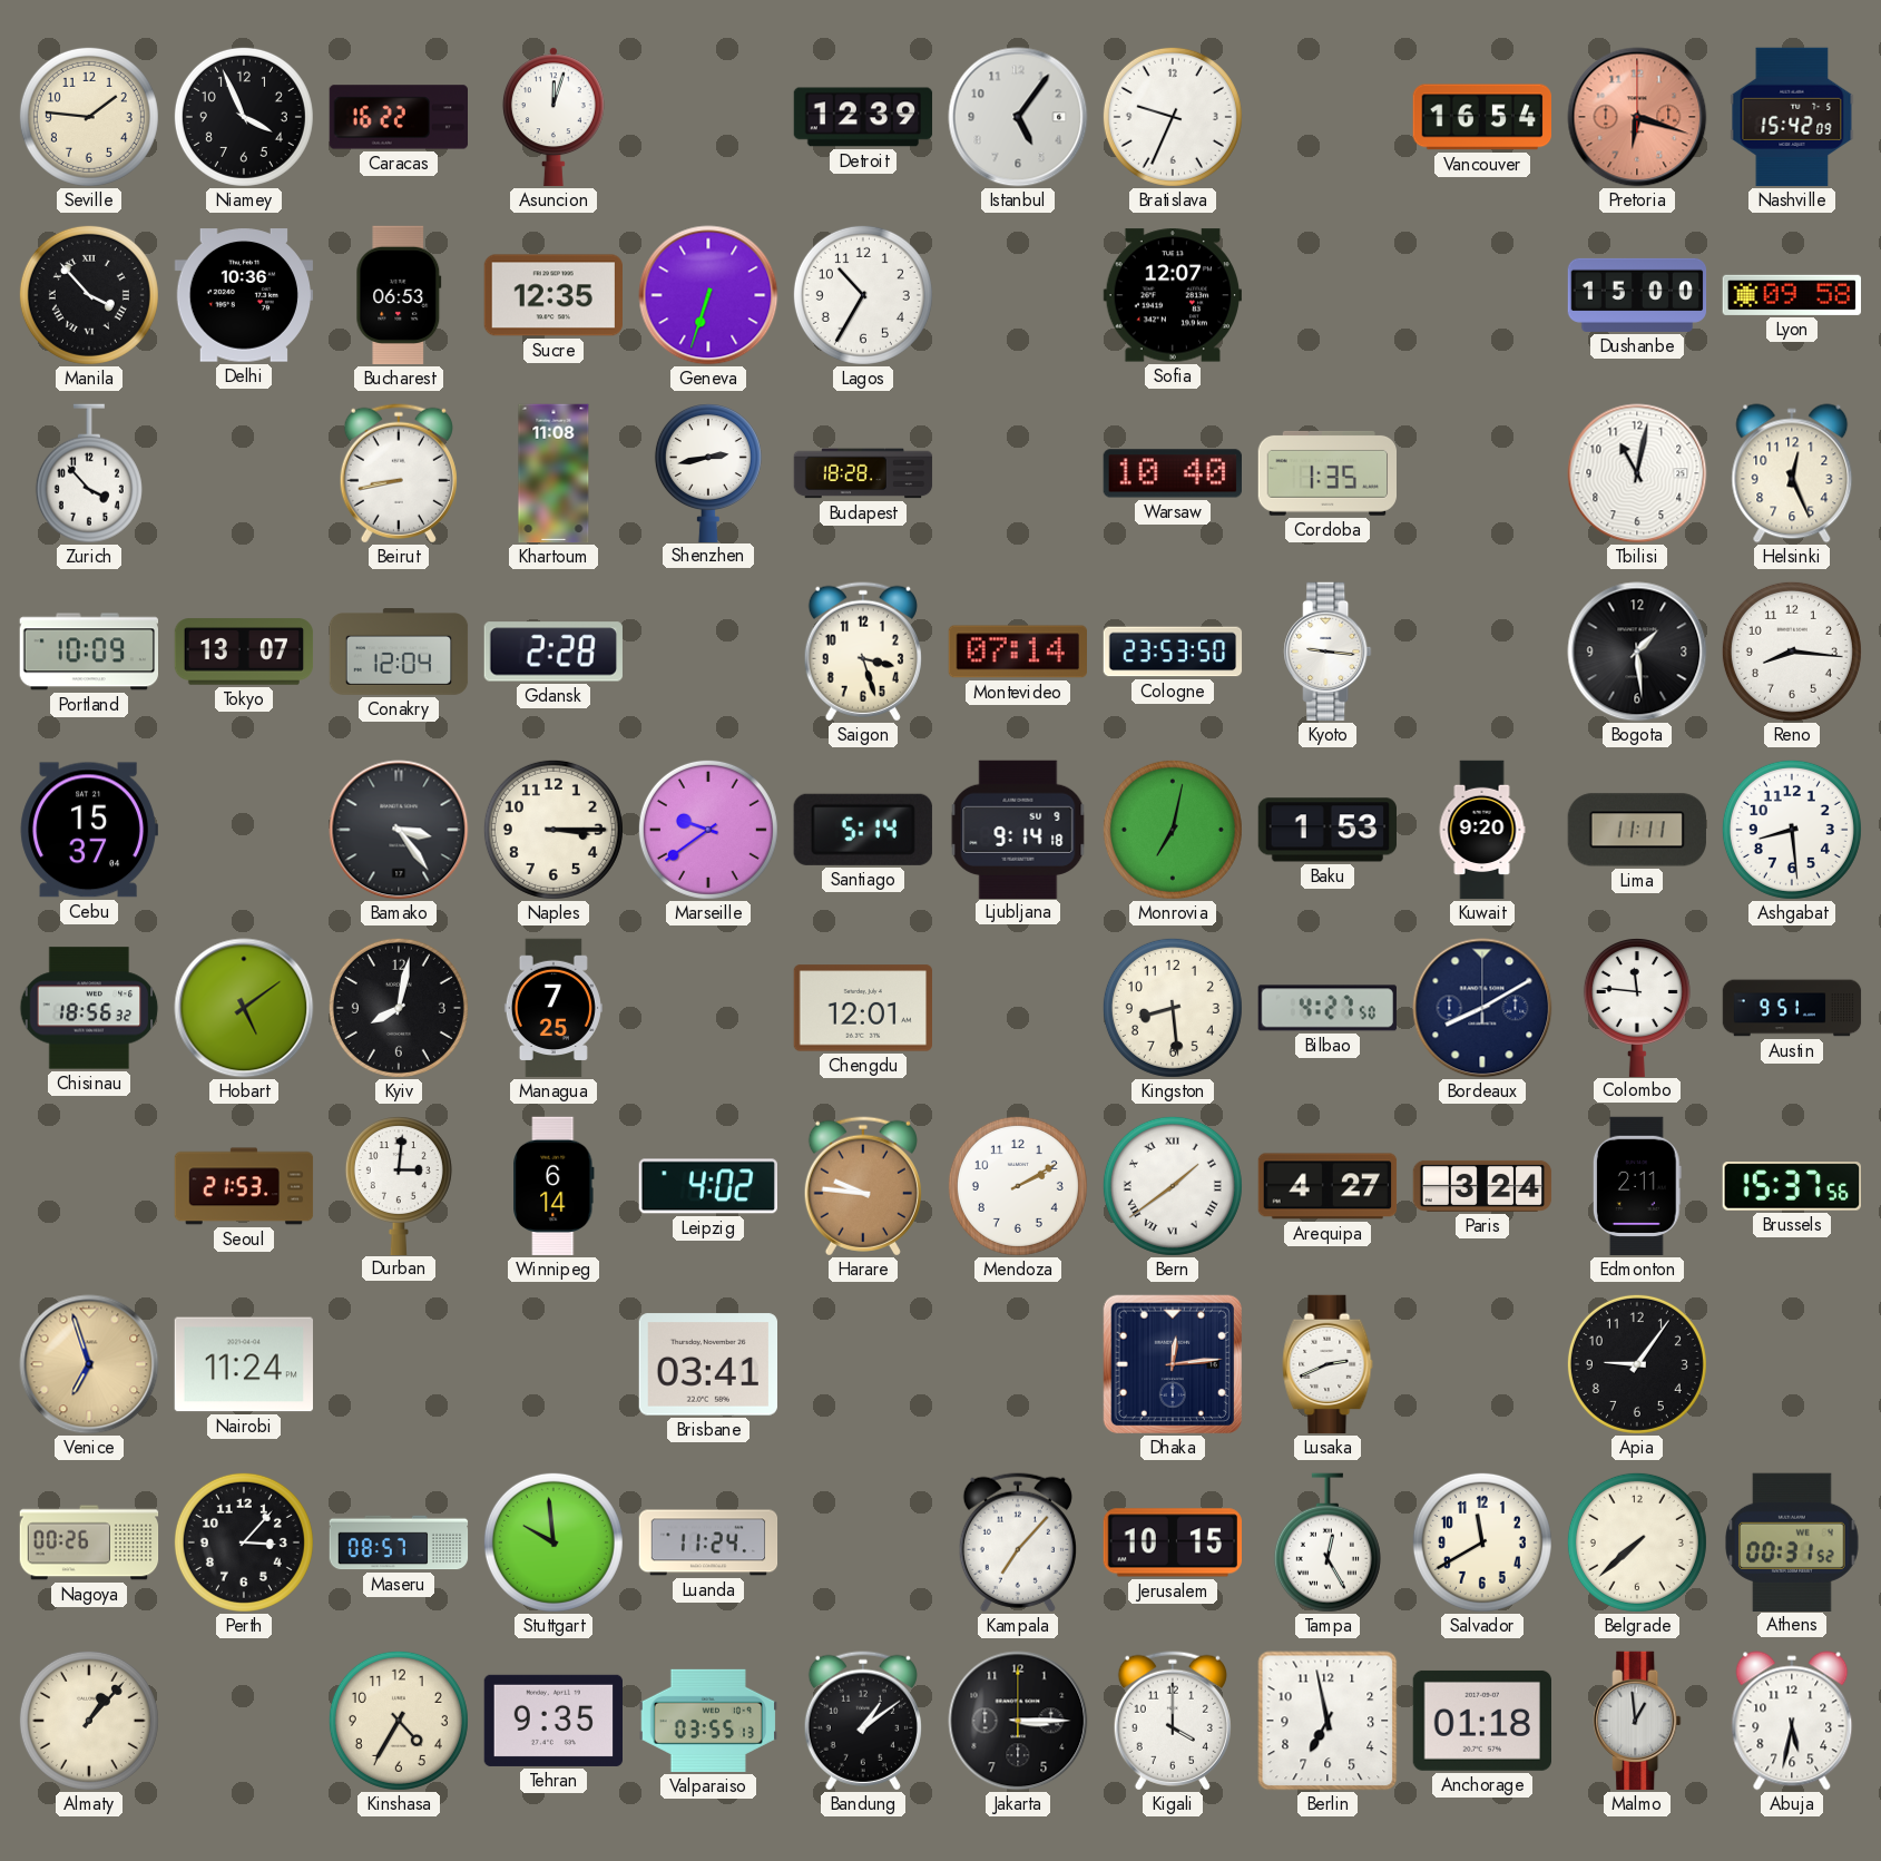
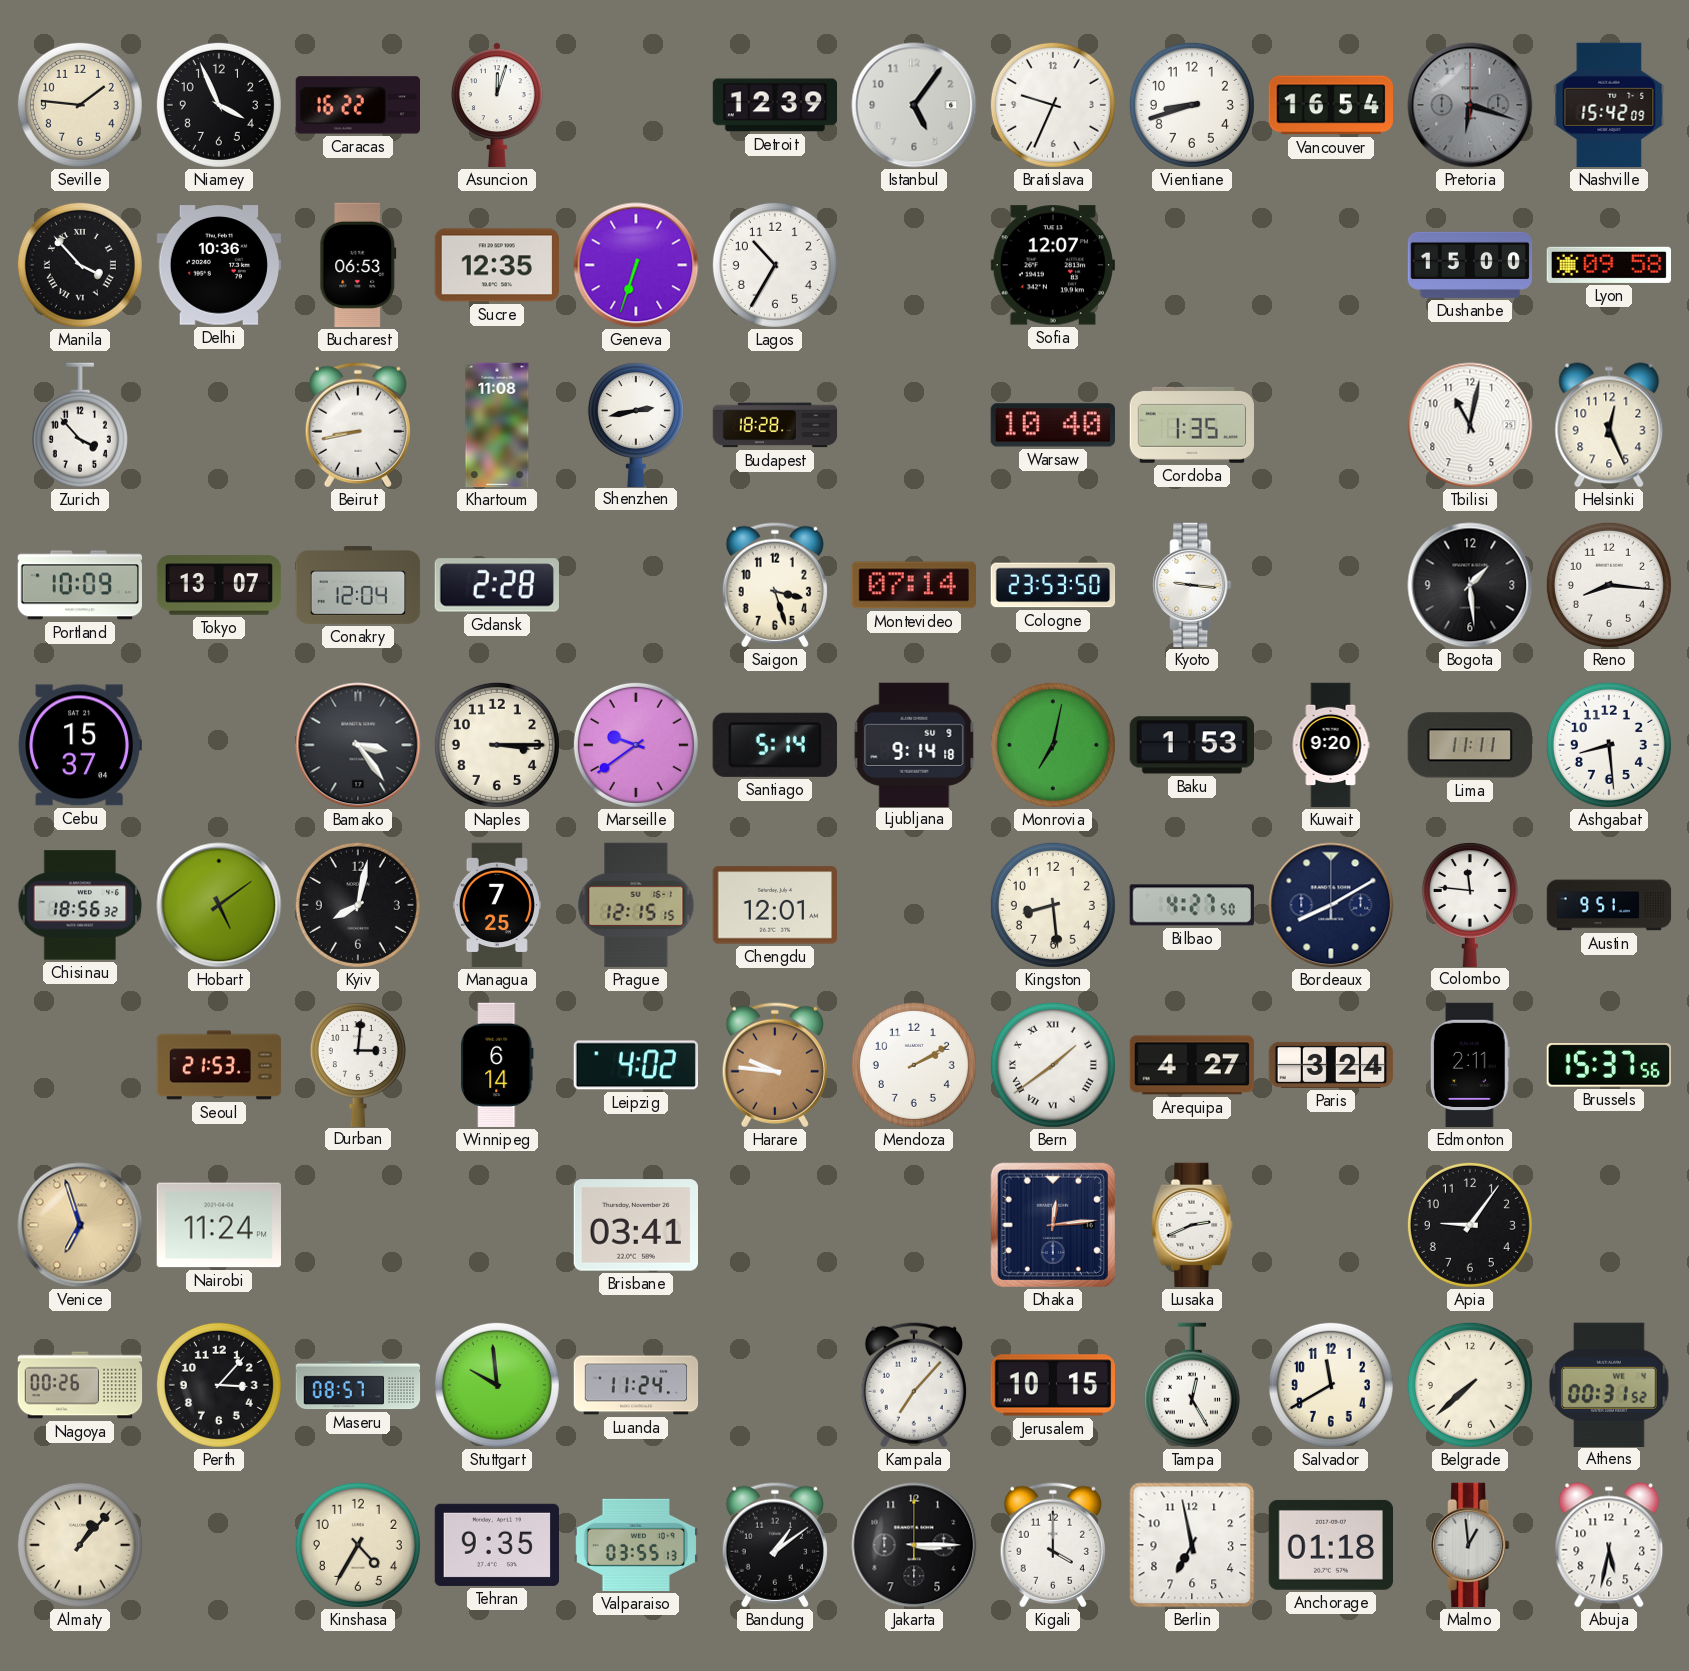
Vientiane: none -> 8:42
Pretoria dial: salmon -> grey
Prague: none -> 12:15
